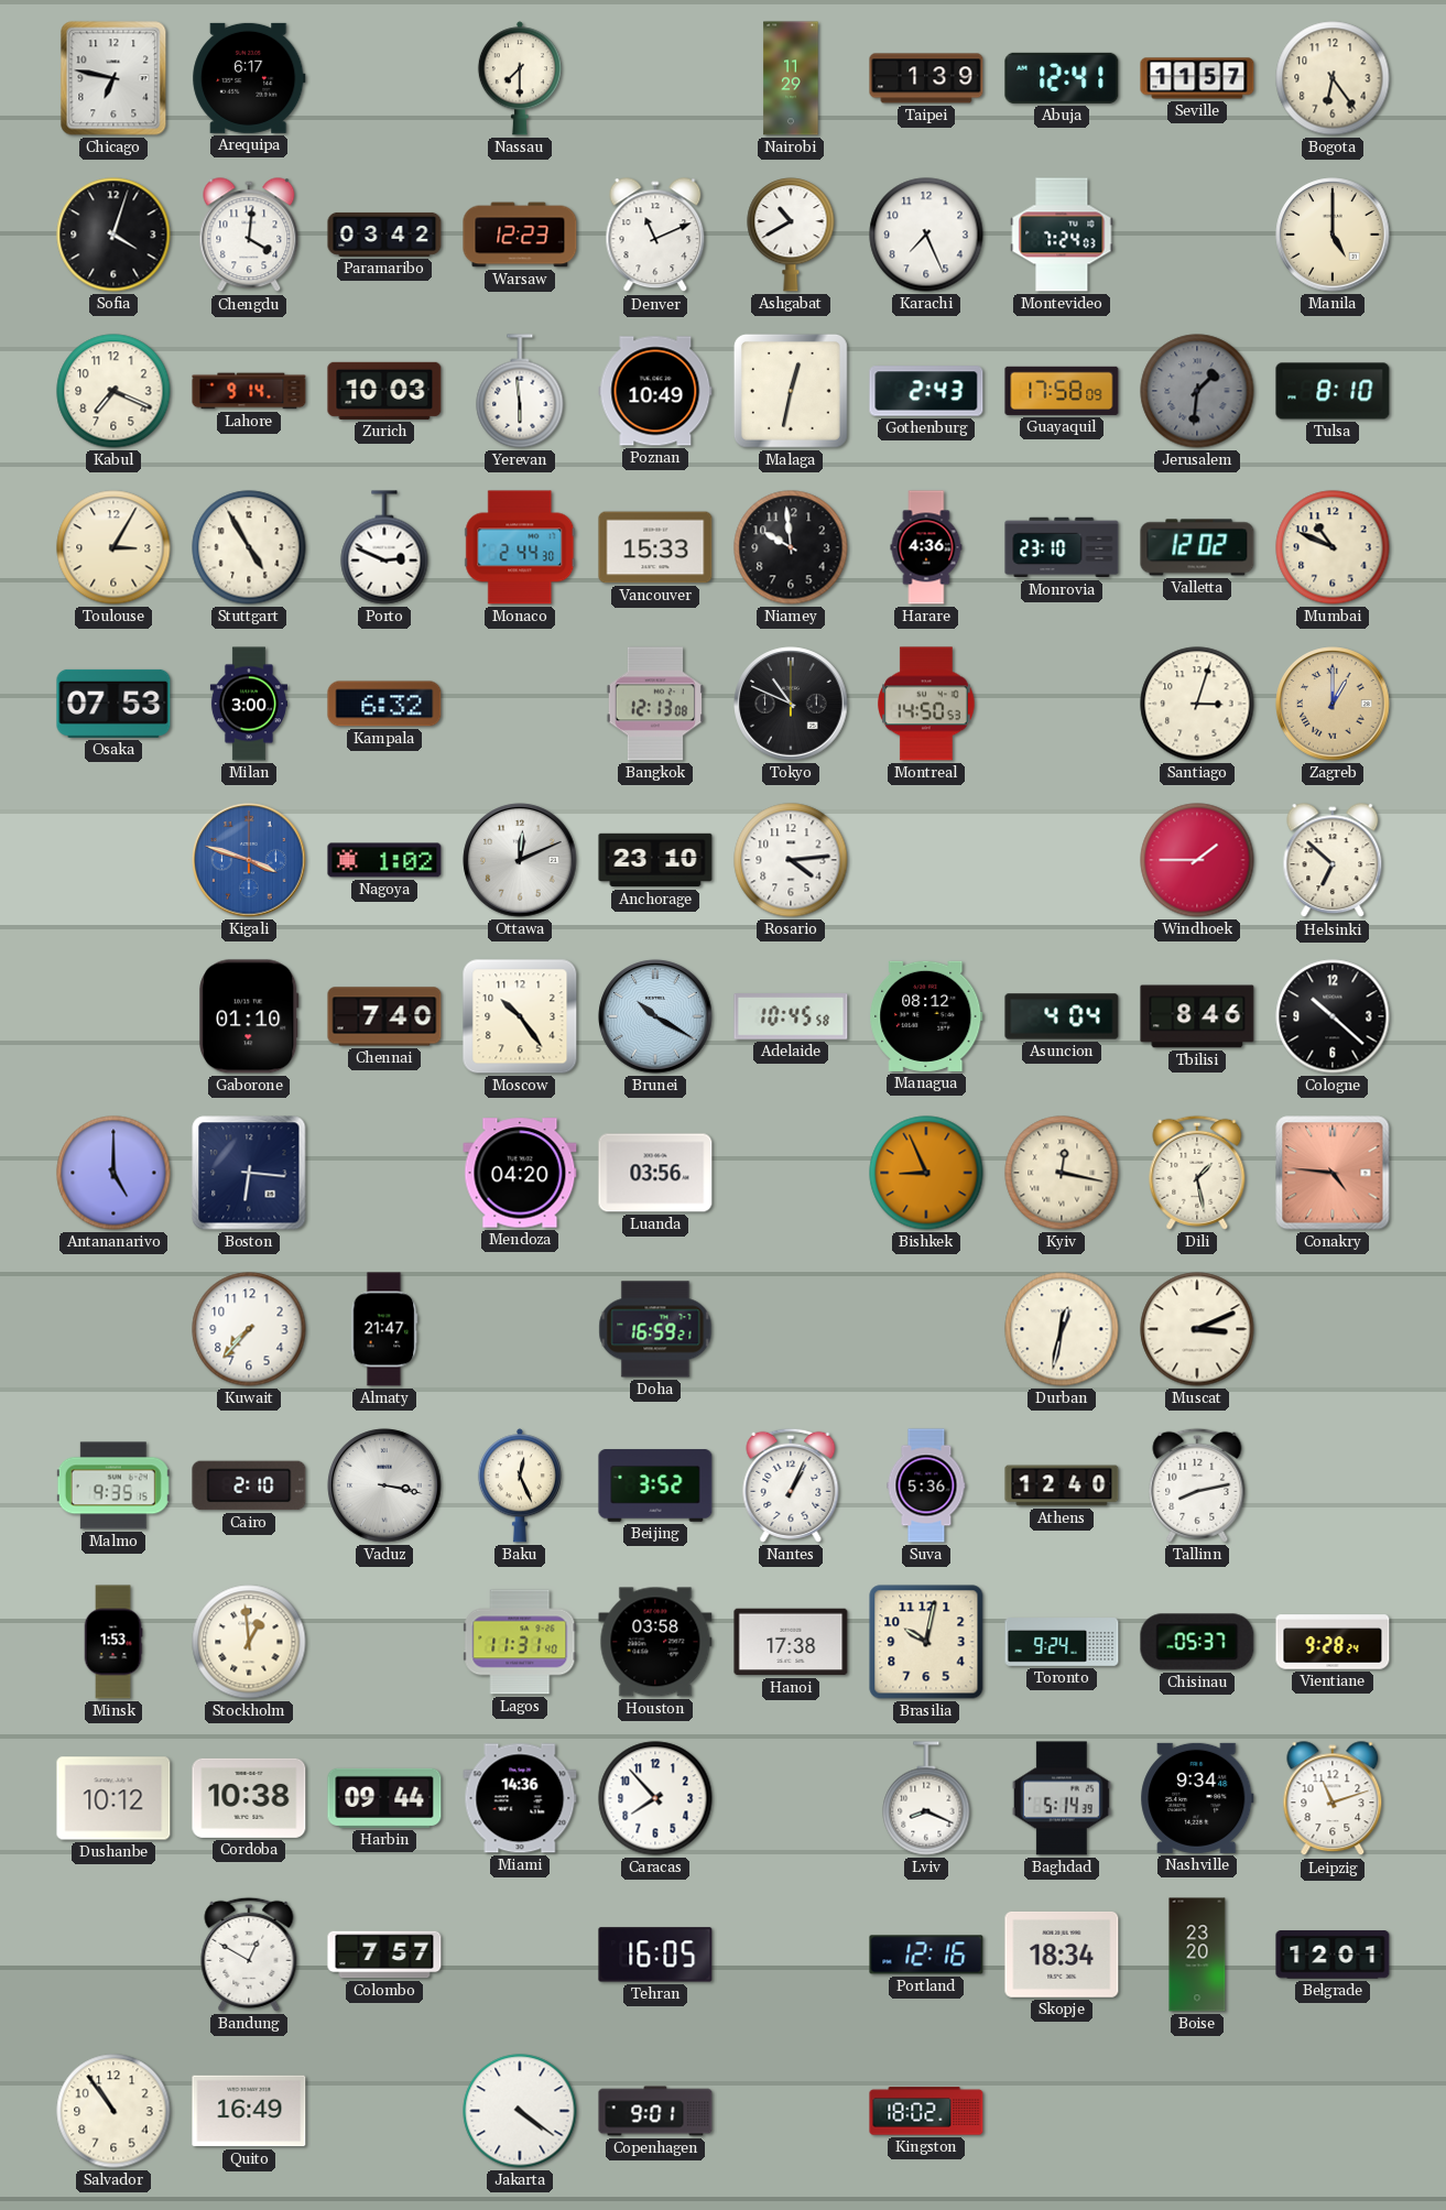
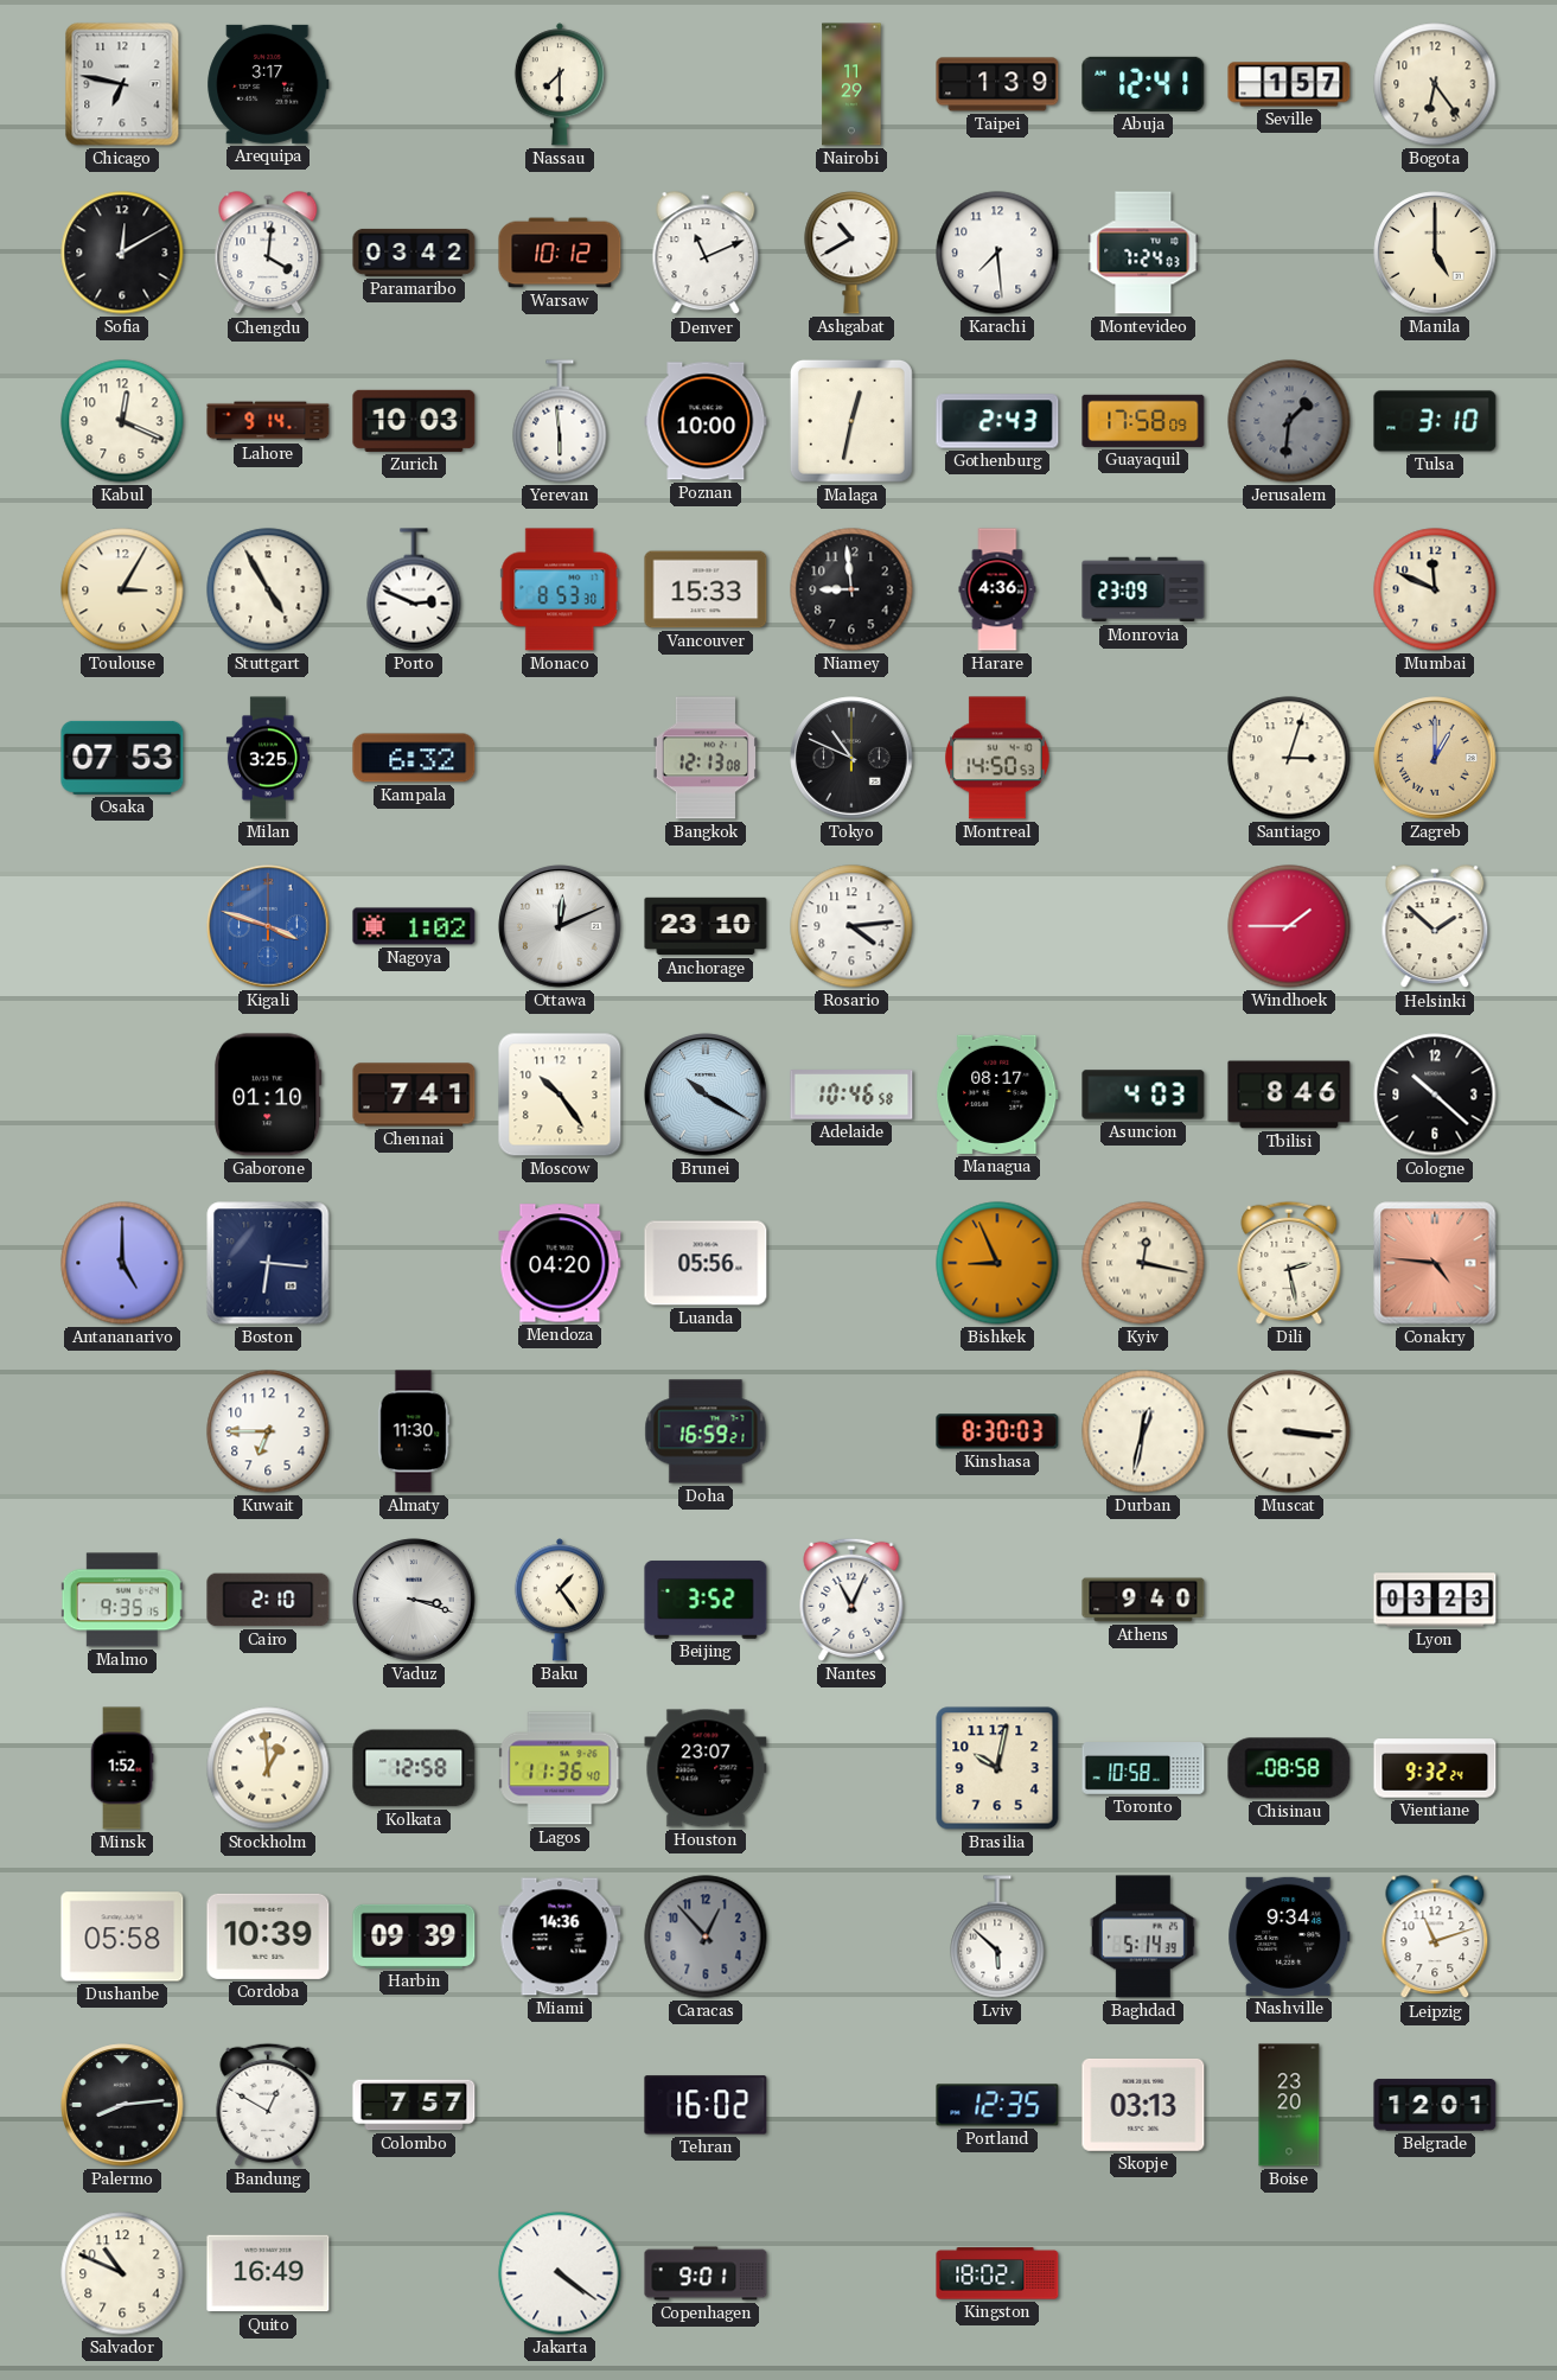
Arequipa: 6:17 -> 3:17
Seville: 11:57 -> 1:57
Sofia: 4:03 -> 12:10
Warsaw: 12:23 -> 10:12
Karachi: 7:26 -> 7:29
Kabul: 7:19 -> 12:19
Poznan: 10:49 -> 10:00
Tulsa: 8:10 -> 3:10
Monaco: 2:44 -> 8:53
Niamey: 9:59 -> 8:59
Monrovia: 23:10 -> 23:09
Valletta: 12:02 -> none
Mumbai: 10:49 -> 11:49
Milan: 3:00 -> 3:25
Helsinki: 6:52 -> 1:52
Chennai: 7:40 -> 7:41
Adelaide: 10:45 -> 10:46
Managua: 08:12 -> 08:17
Asuncion: 4:04 -> 4:03
Luanda: 03:56 -> 05:56
Dili: 1:28 -> 2:28
Kuwait: 7:37 -> 6:45
Almaty: 21:47 -> 11:30
Kinshasa: none -> 8:30
Muscat: 3:11 -> 3:16
Vaduz: 3:17 -> 3:18
Baku: 12:26 -> 1:24
Nantes: 1:04 -> 11:04
Suva: 5:36 -> none
Athens: 12:40 -> 9:40
Tallinn: 8:13 -> none
Lyon: none -> 03:23
Minsk: 1:53 -> 1:52
Kolkata: none -> 12:58
Lagos: 11:31 -> 11:36
Houston: 03:58 -> 23:07
Hanoi: 17:38 -> none
Toronto: 9:24 -> 10:58
Chisinau: 05:37 -> 08:58
Vientiane: 9:28 -> 9:32
Dushanbe: 10:12 -> 05:58
Cordoba: 10:38 -> 10:39
Harbin: 09:44 -> 09:39
Caracas: 7:53 -> 12:53
Caracas dial: white -> grey
Lviv: 8:19 -> 5:52
Palermo: none -> 8:14
Tehran: 16:05 -> 16:02
Portland: 12:16 -> 12:35
Skopje: 18:34 -> 03:13
Salvador: 10:54 -> 10:49
